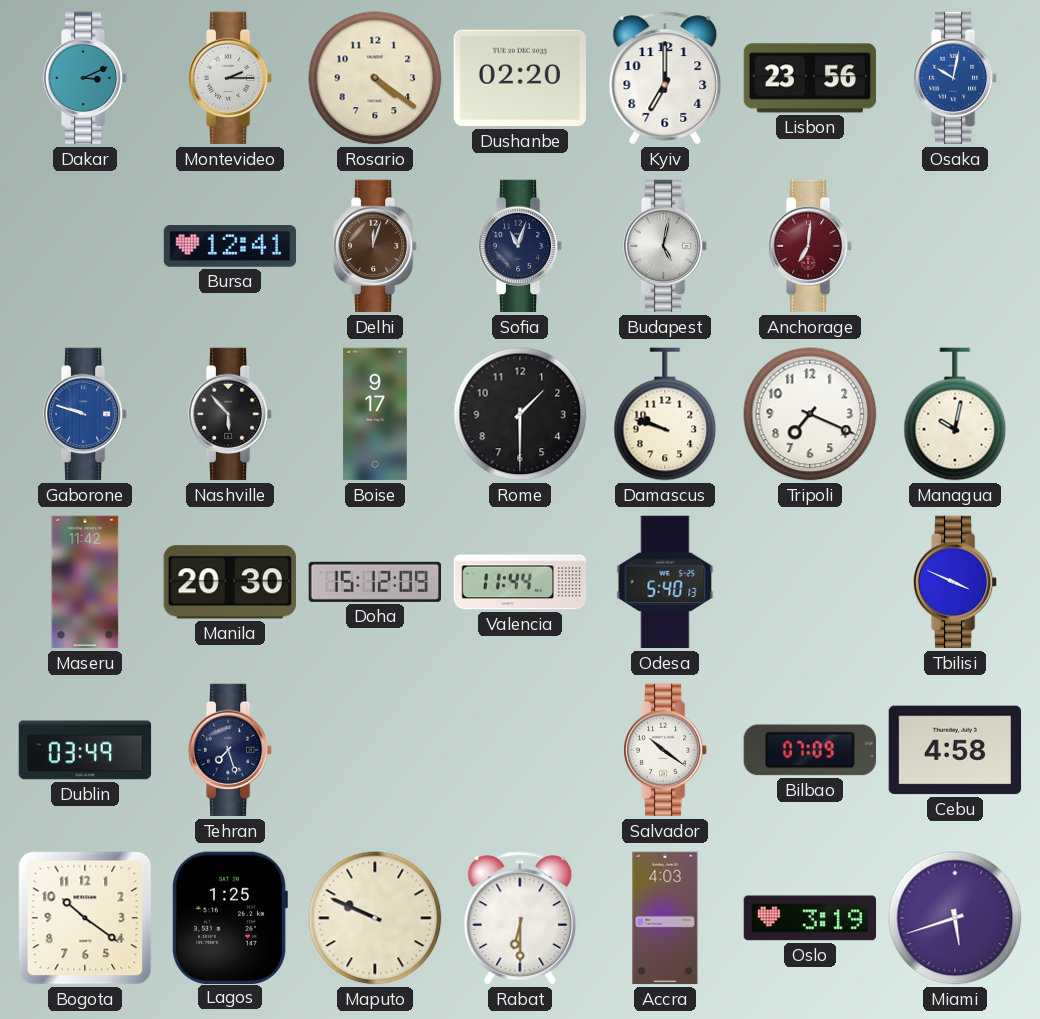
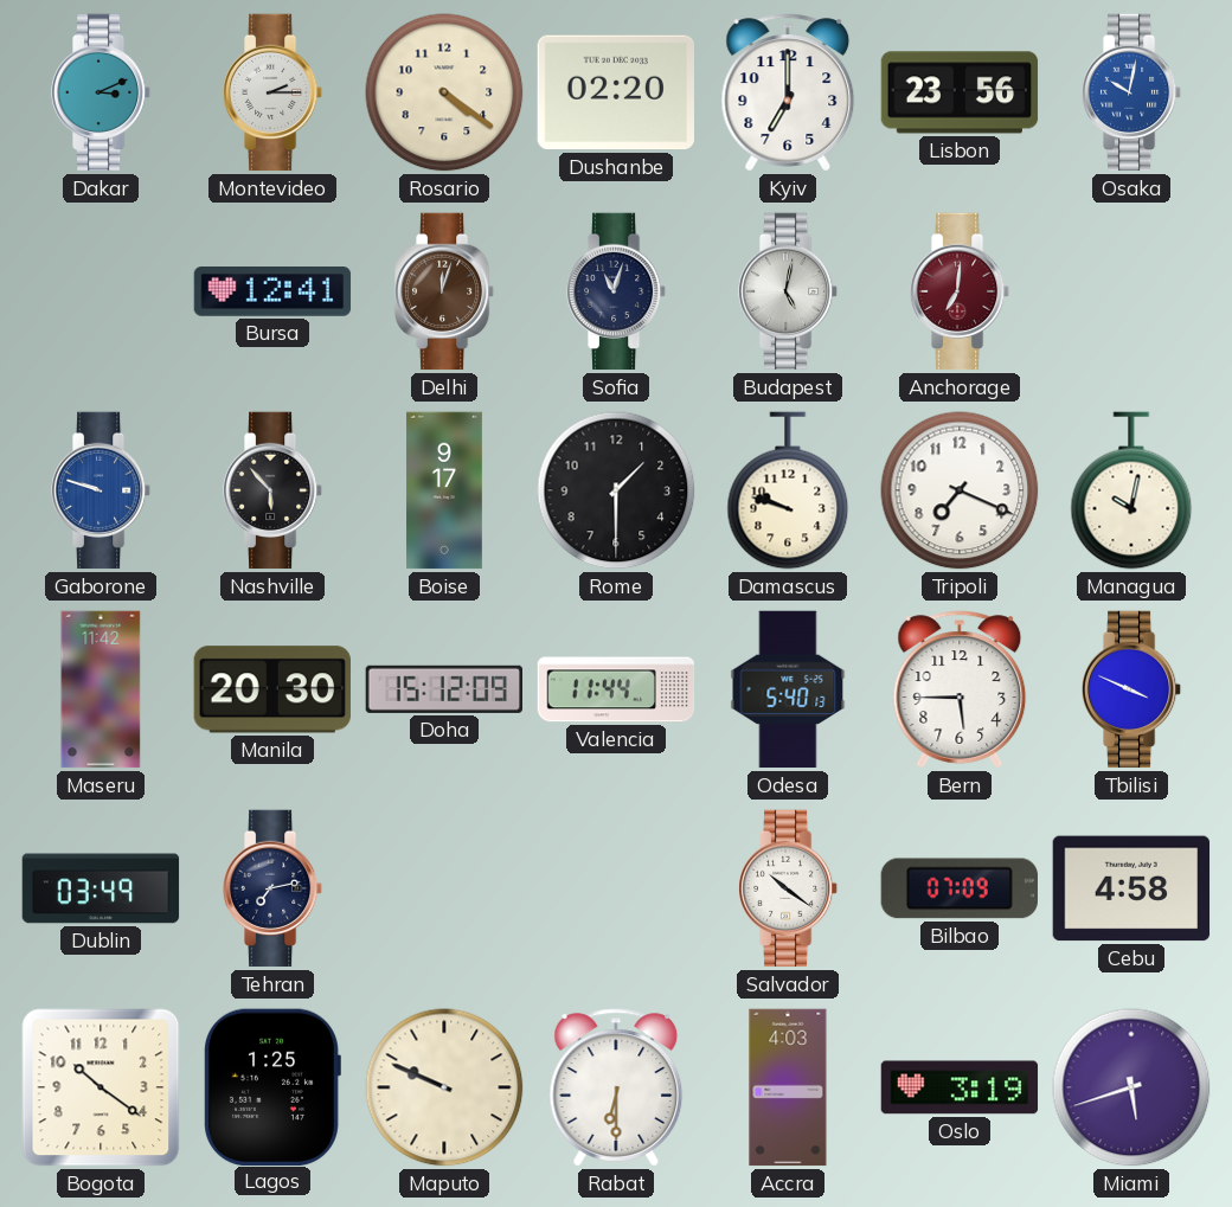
Bern: none -> 5:45
Tehran: 7:27 -> 7:13
